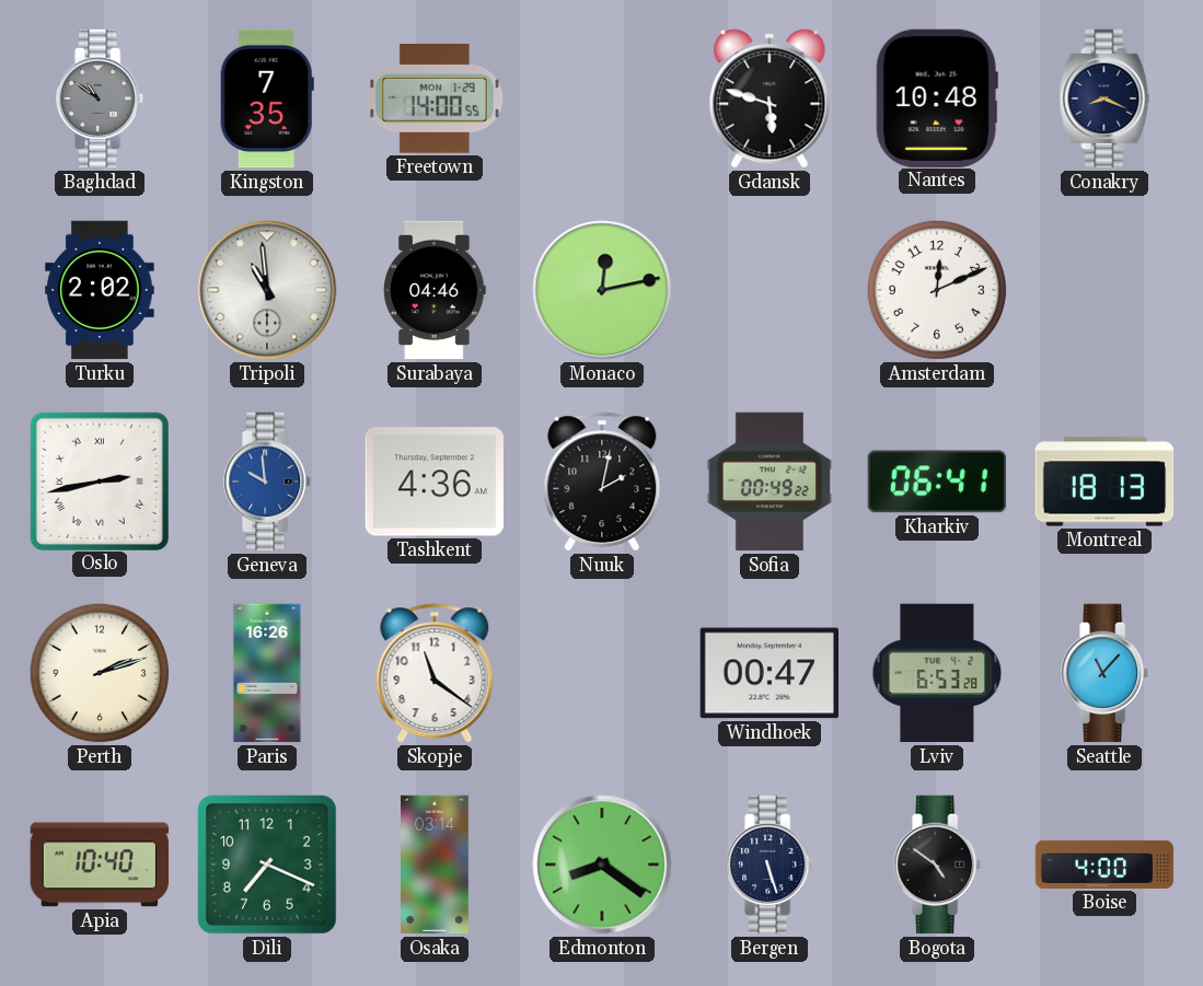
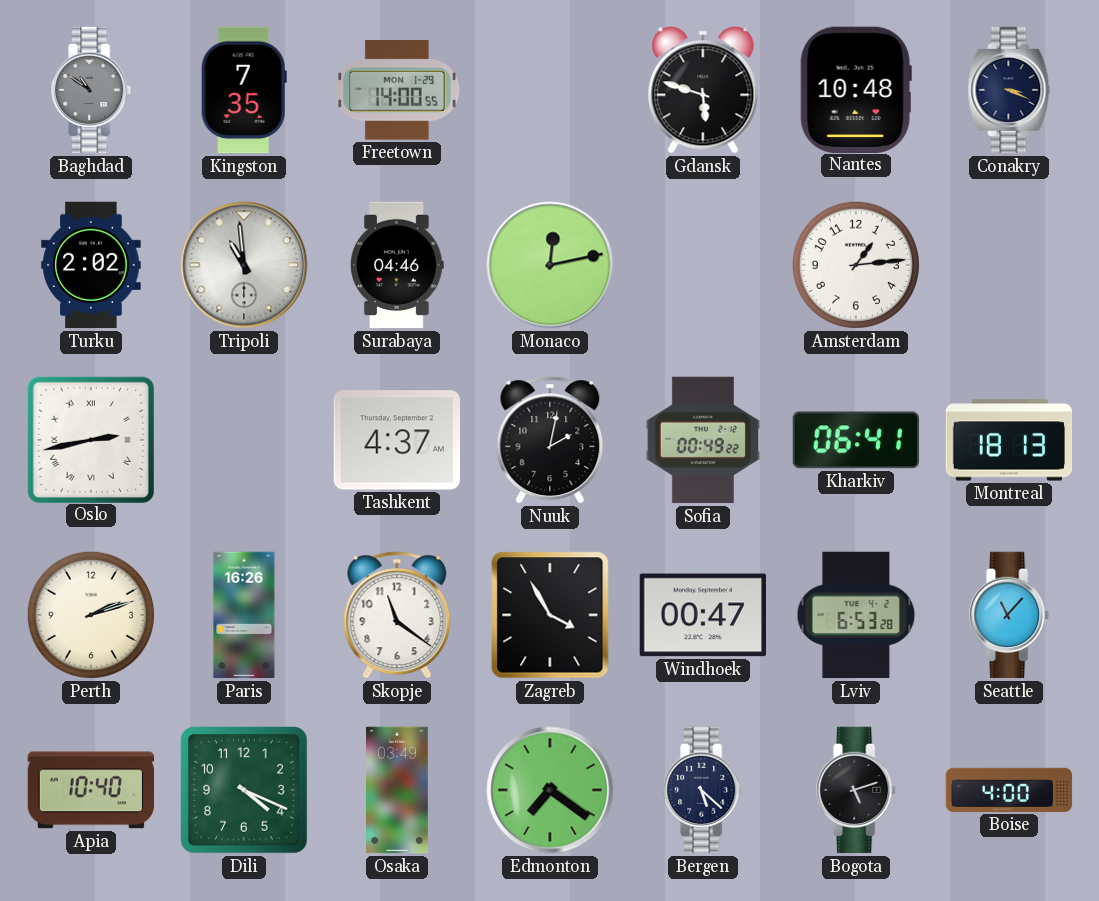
Conakry: 8:19 -> 3:19
Amsterdam: 12:11 -> 1:14
Geneva: 9:59 -> none
Tashkent: 4:36 -> 4:37
Zagreb: none -> 3:55
Dili: 7:19 -> 4:19
Osaka: 03:14 -> 03:49
Edmonton: 8:21 -> 7:21
Bergen: 5:27 -> 5:22
Bogota: 4:51 -> 5:12
